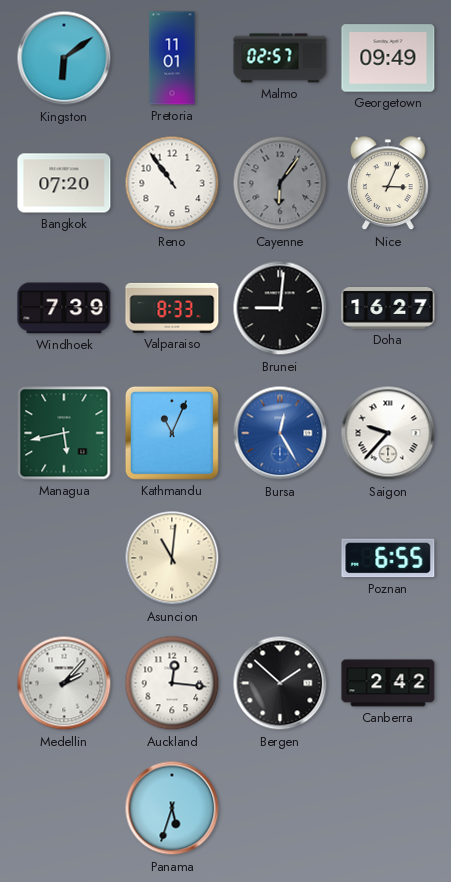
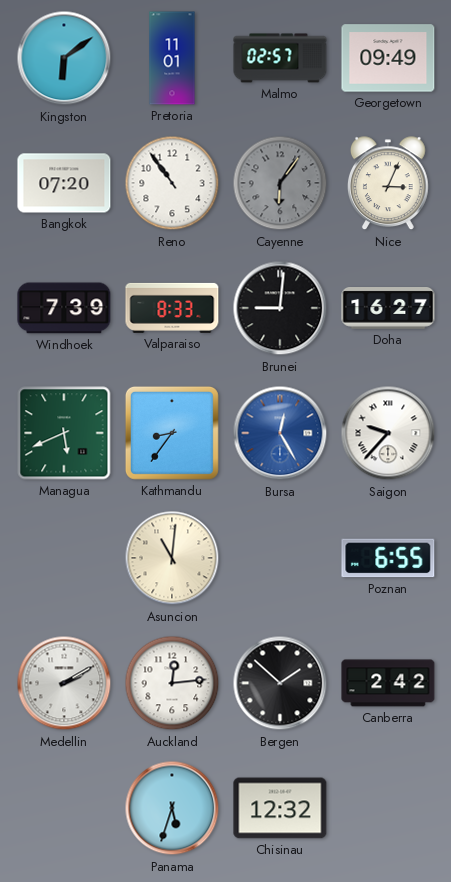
Managua: 5:43 -> 5:41
Kathmandu: 11:04 -> 8:36
Medellin: 2:07 -> 2:10
Auckland: 12:16 -> 12:14
Chisinau: none -> 12:32
